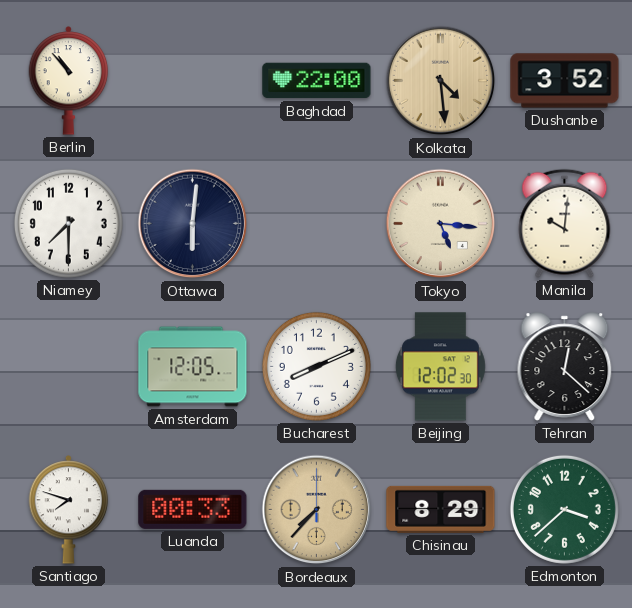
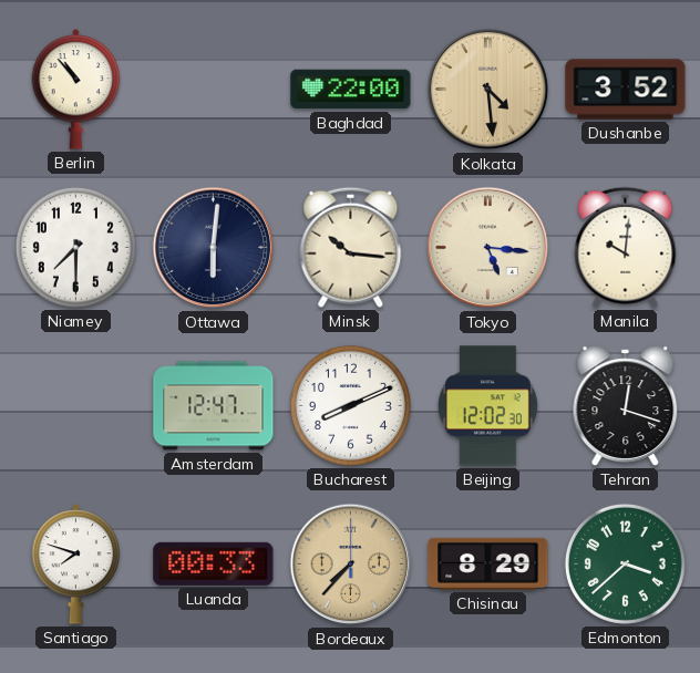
Minsk: none -> 10:16
Amsterdam: 12:05 -> 12:47
Tehran: 12:22 -> 12:18
